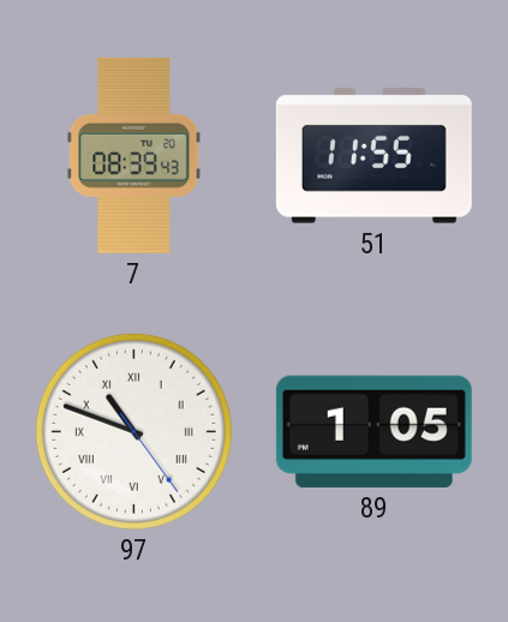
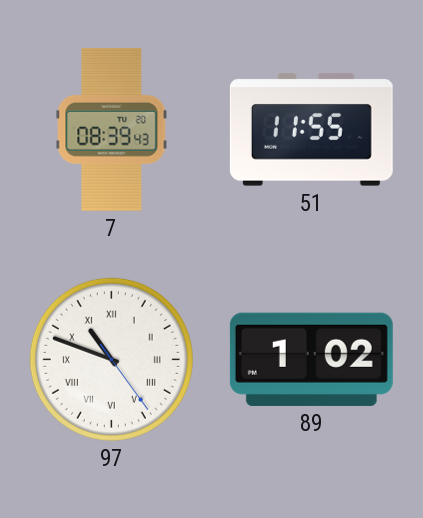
89: 1:05 -> 1:02
